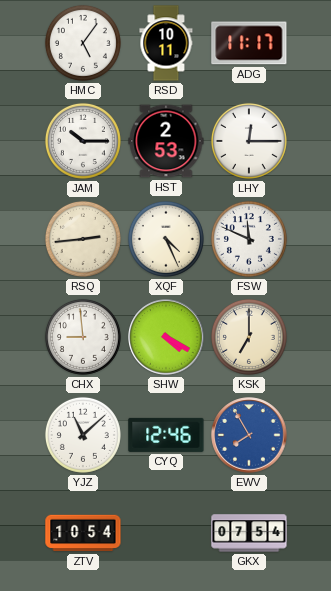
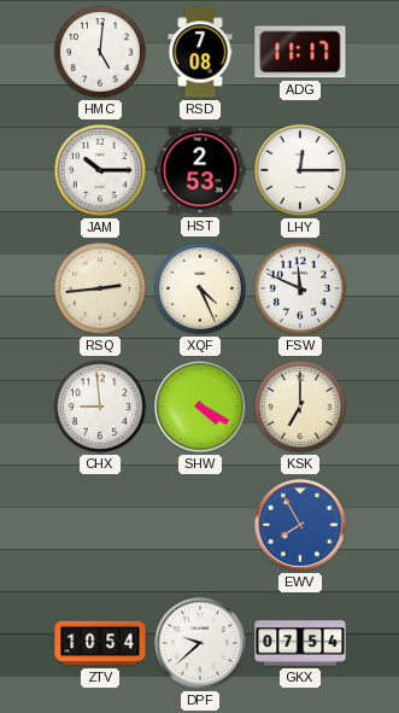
HMC: 5:06 -> 5:01
RSD: 10:11 -> 7:08
YJZ: 11:08 -> none
CYQ: 12:46 -> none
DPF: none -> 9:38
